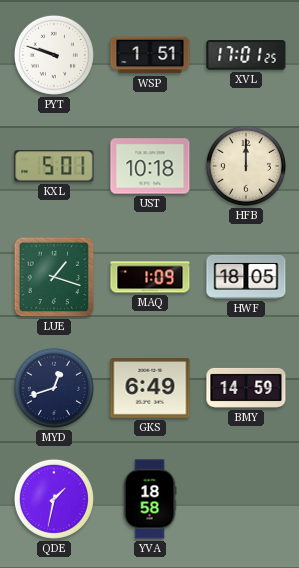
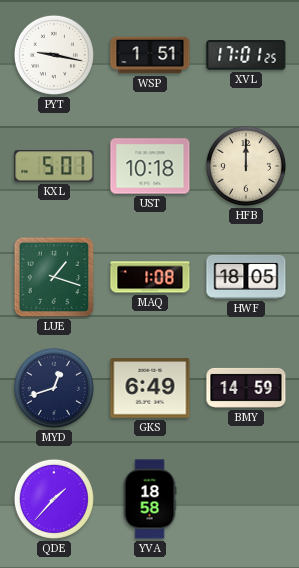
PYT: 9:48 -> 9:17
MAQ: 1:09 -> 1:08
QDE: 1:32 -> 1:37
